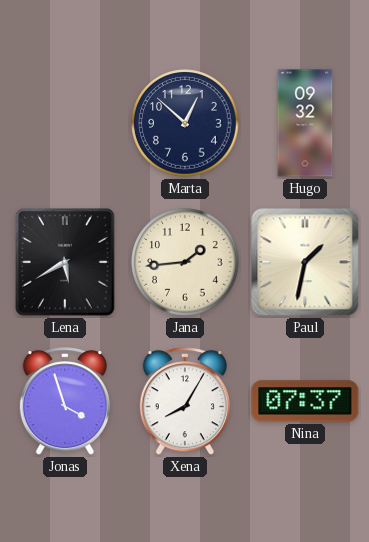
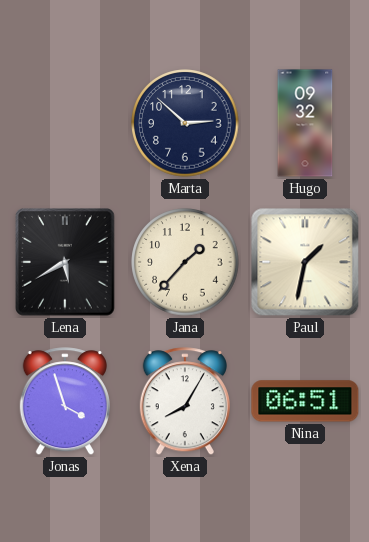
Marta: 12:52 -> 2:52
Jana: 1:44 -> 1:37
Nina: 07:37 -> 06:51
